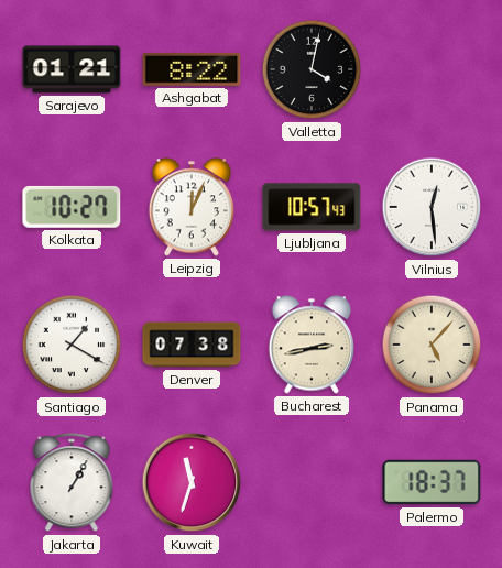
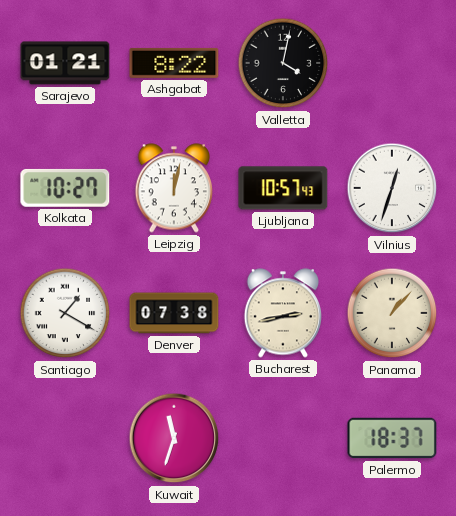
Leipzig: 12:04 -> 12:02
Vilnius: 12:29 -> 12:33
Panama: 5:07 -> 1:07
Jakarta: 1:05 -> none
